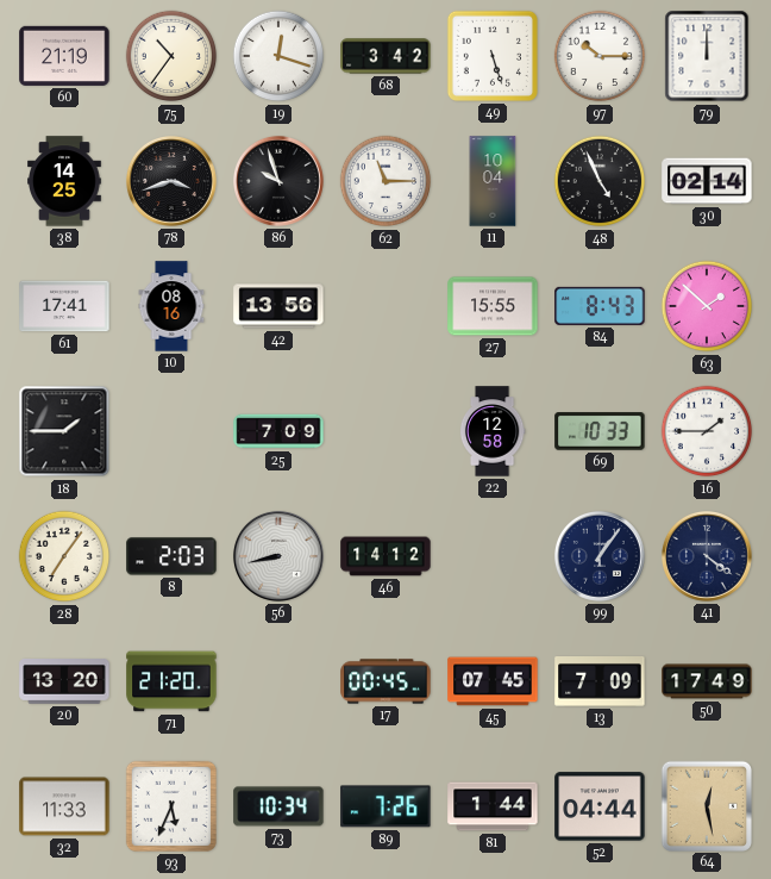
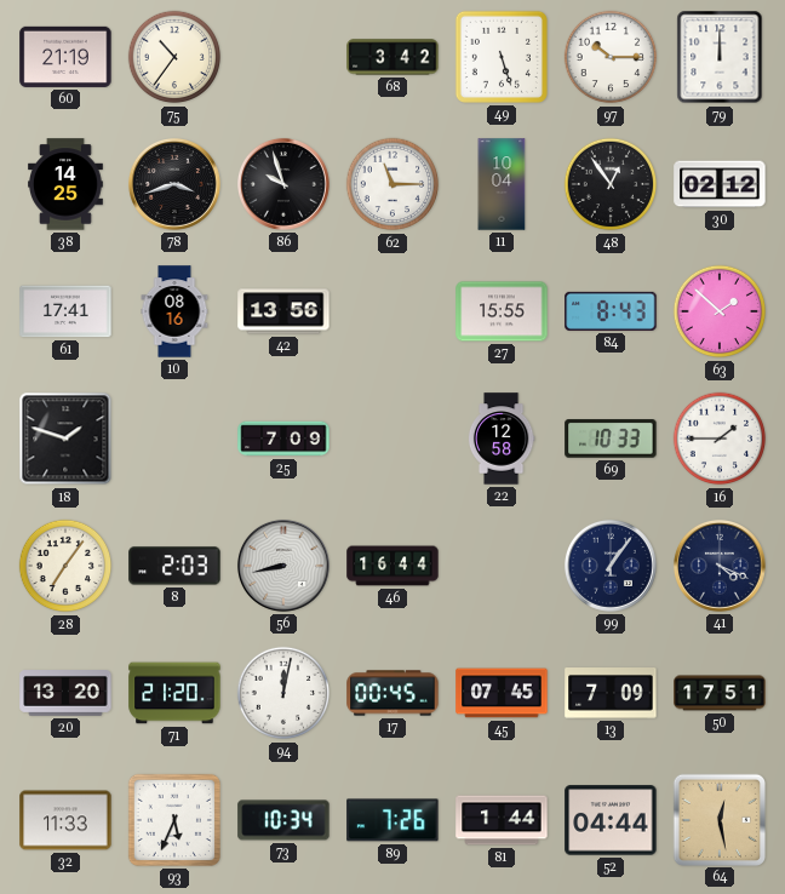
19: 12:18 -> none
48: 4:56 -> 12:54
30: 02:14 -> 02:12
18: 1:45 -> 1:48
46: 14:12 -> 16:44
41: 4:21 -> 4:19
94: none -> 12:02
50: 17:49 -> 17:51
